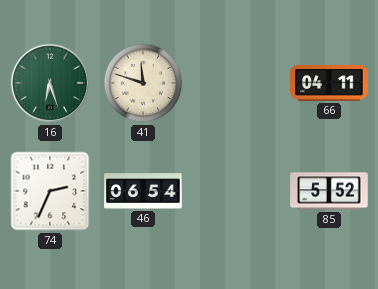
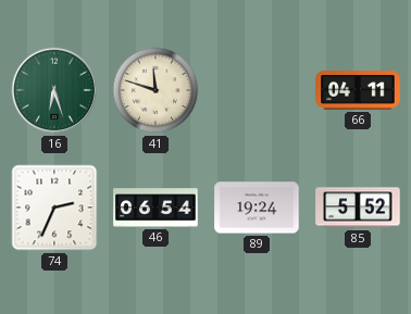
89: none -> 19:24
